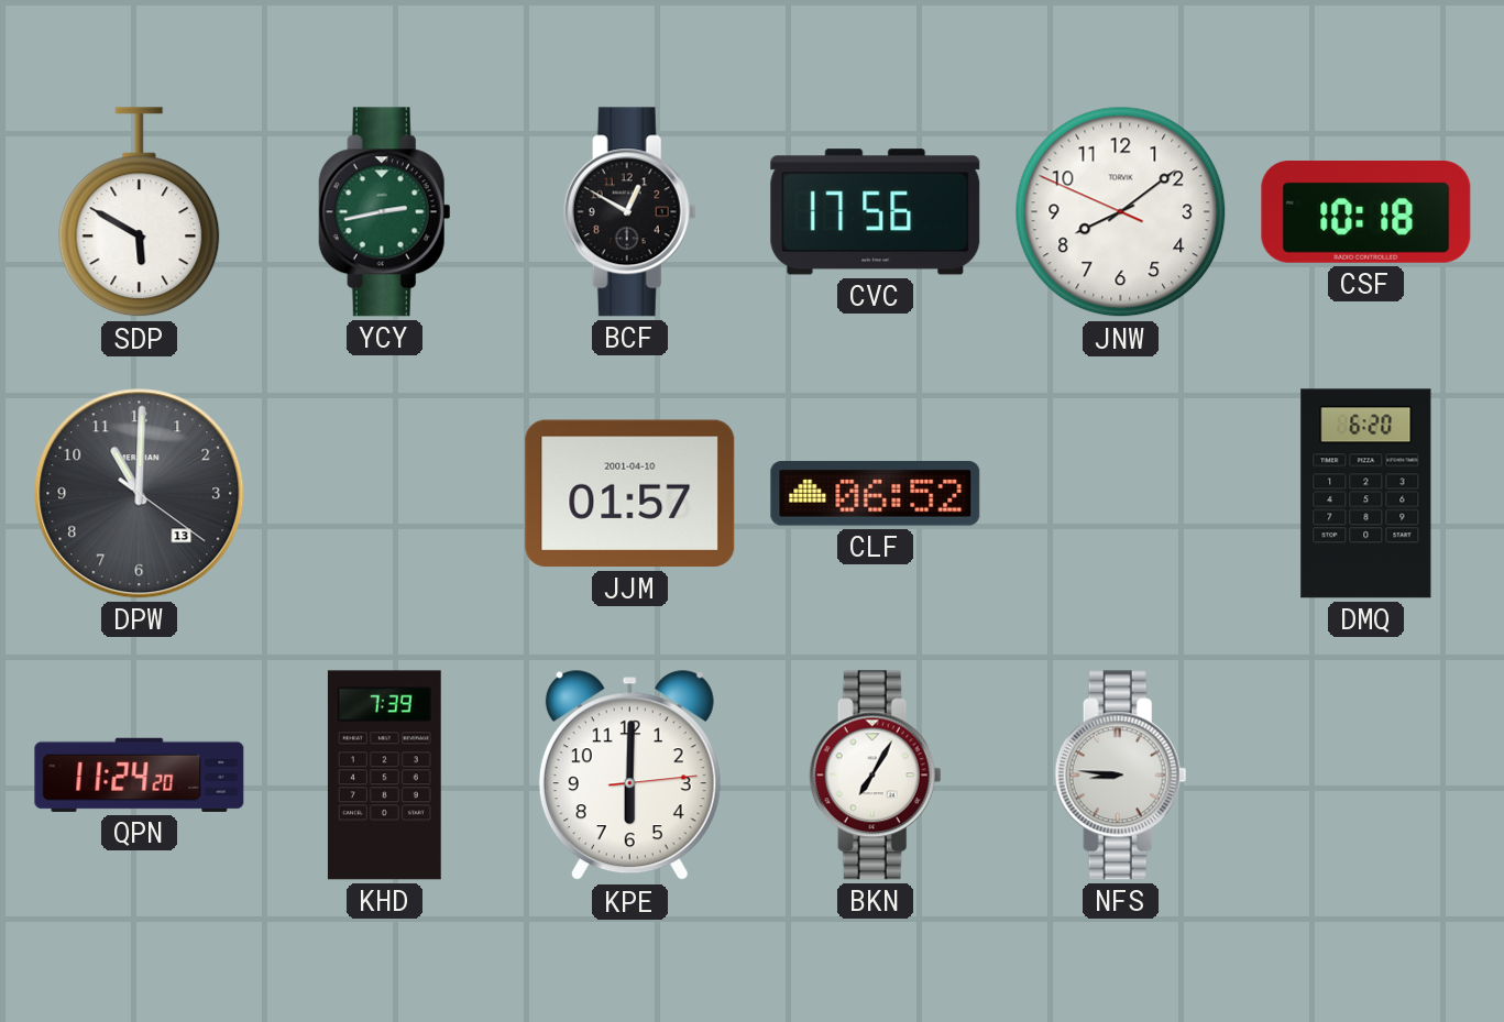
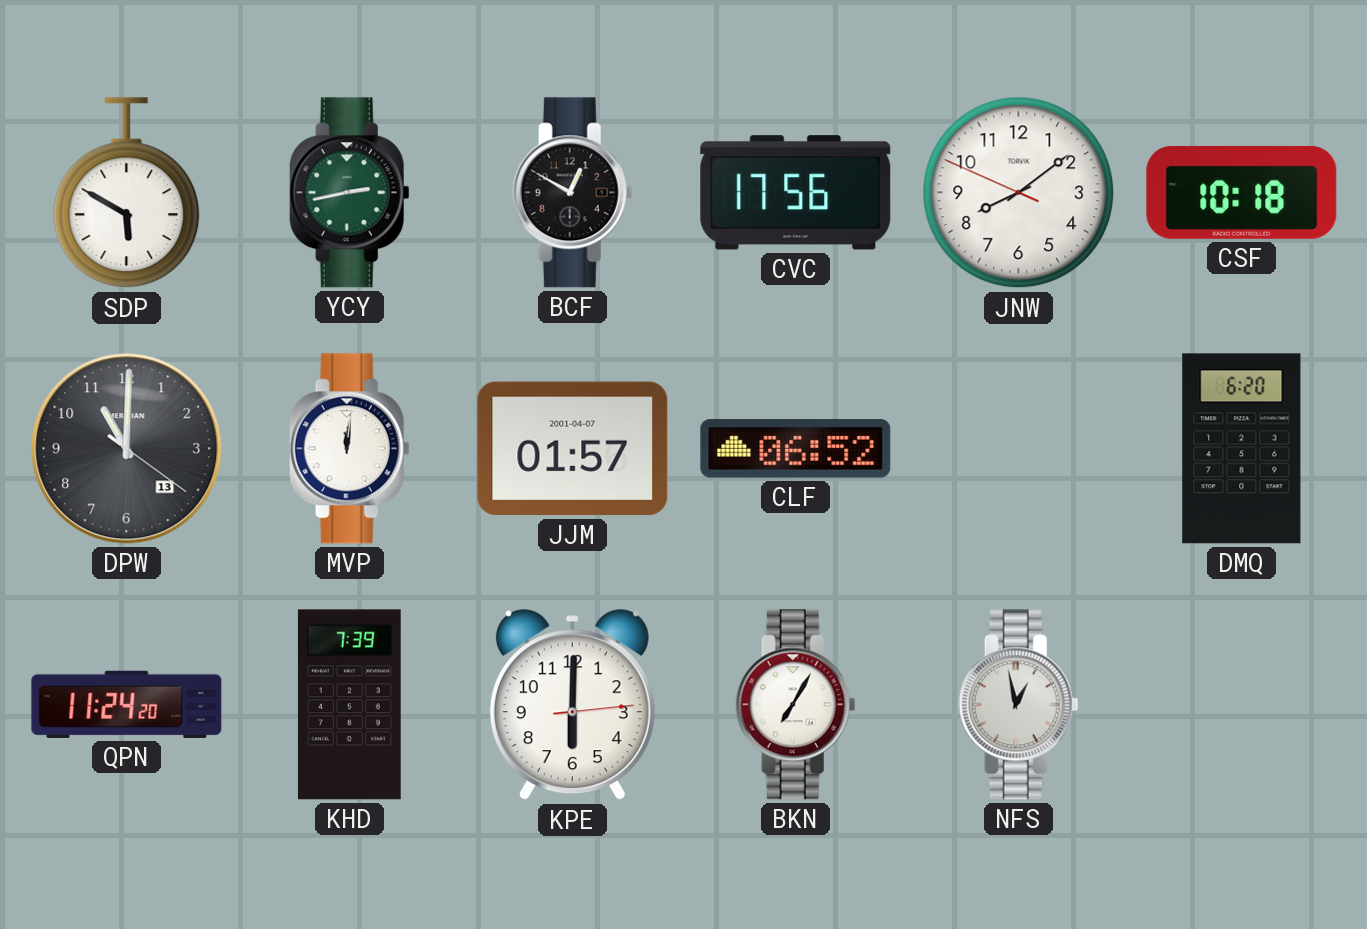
MVP: none -> 12:01
JJM date: 2001-04-10 -> 2001-04-07
NFS: 8:46 -> 12:58
